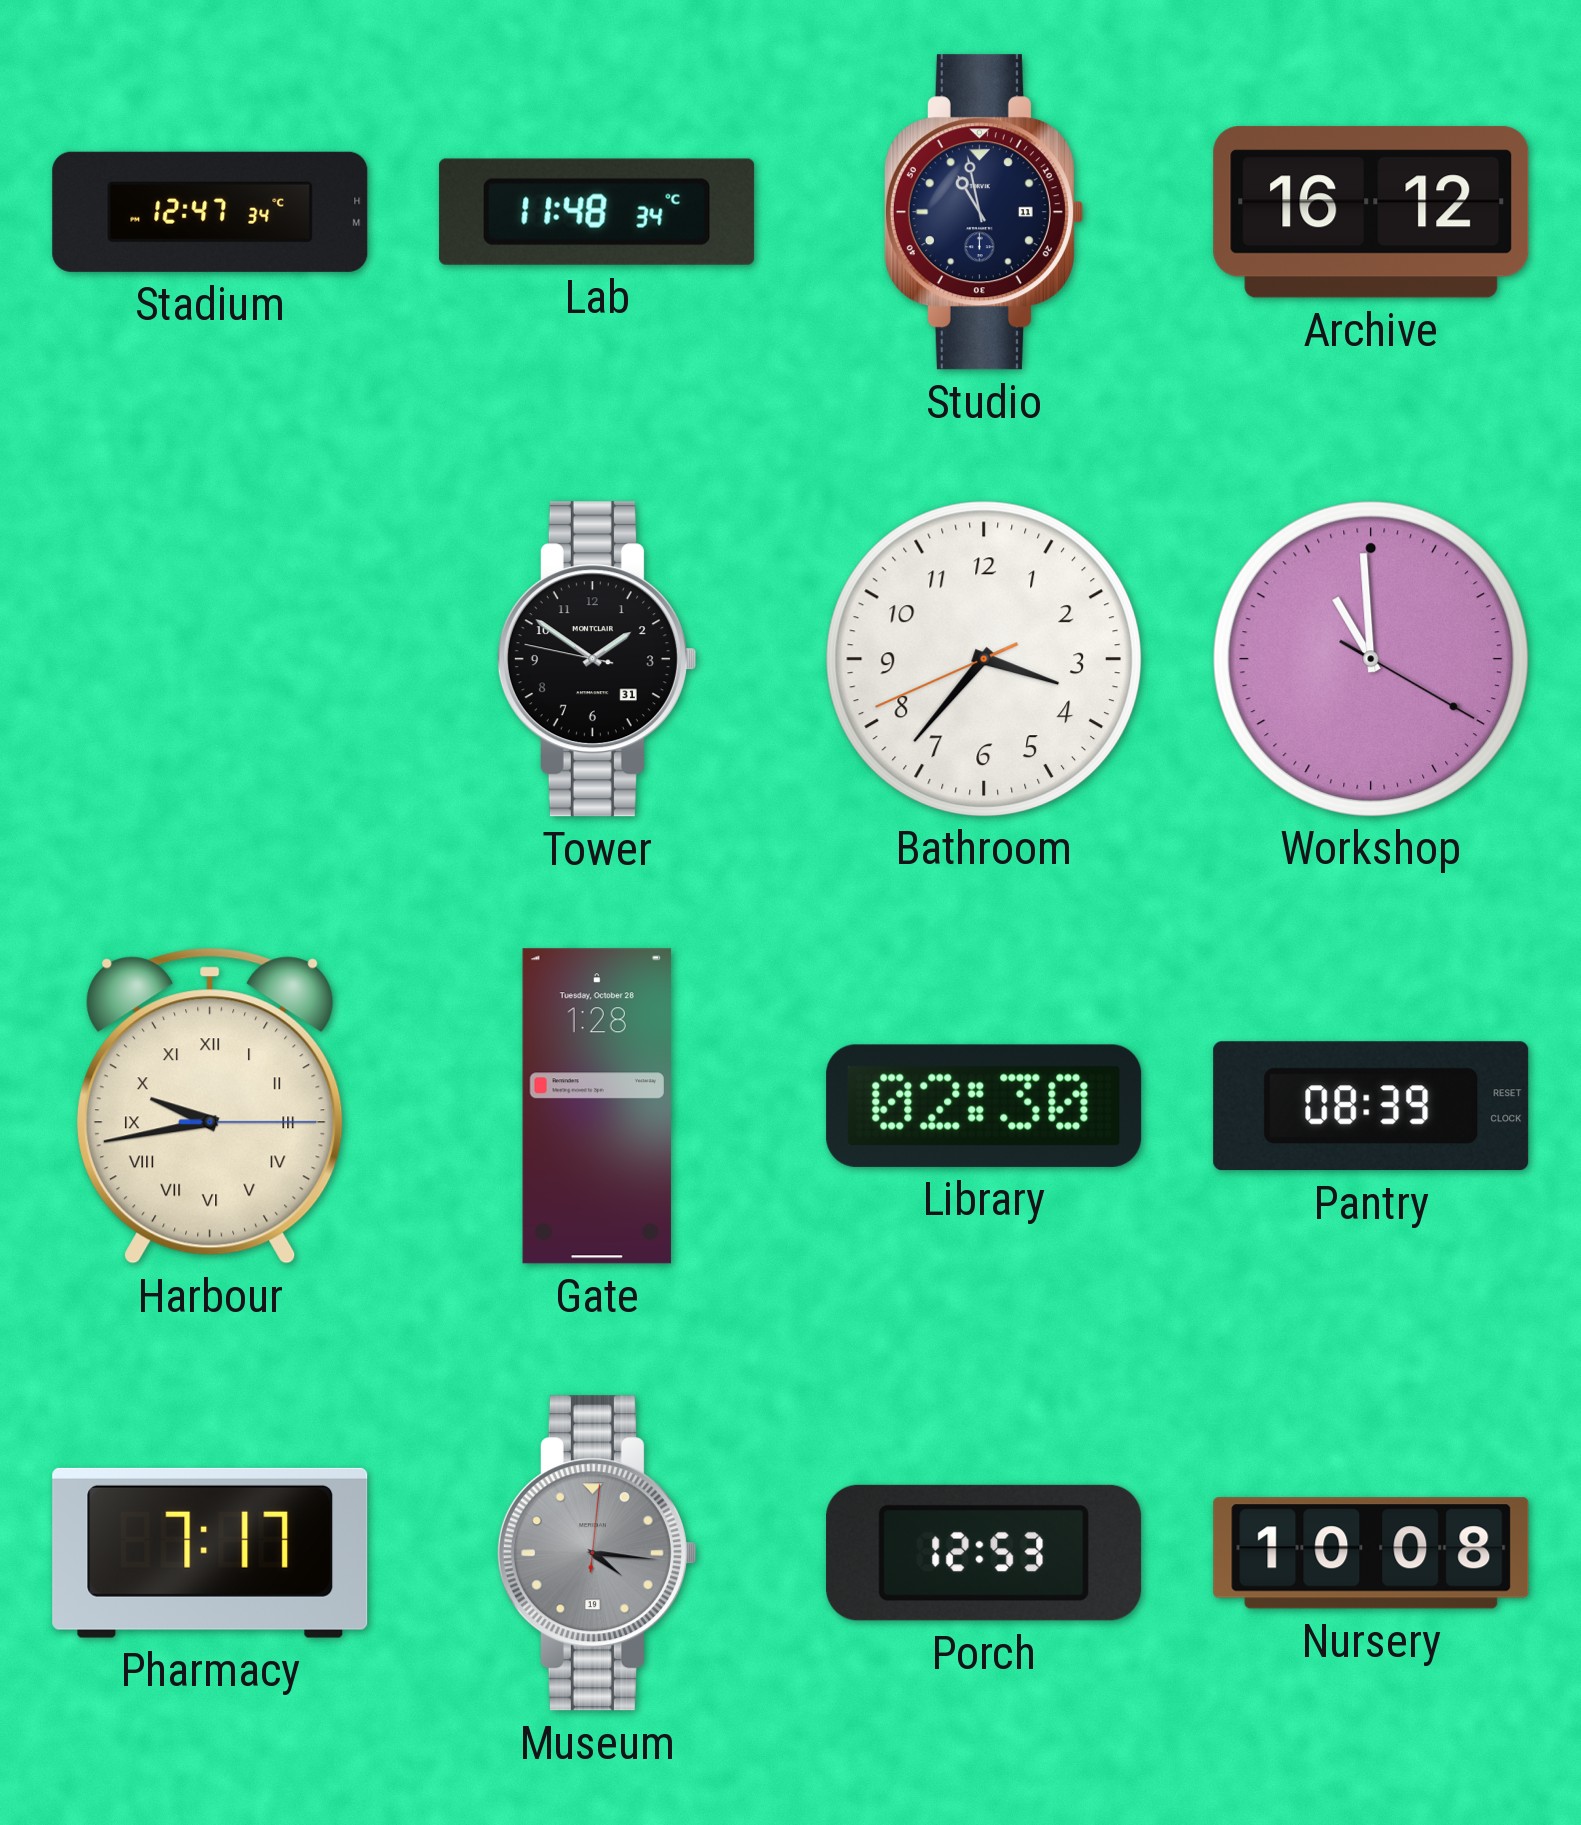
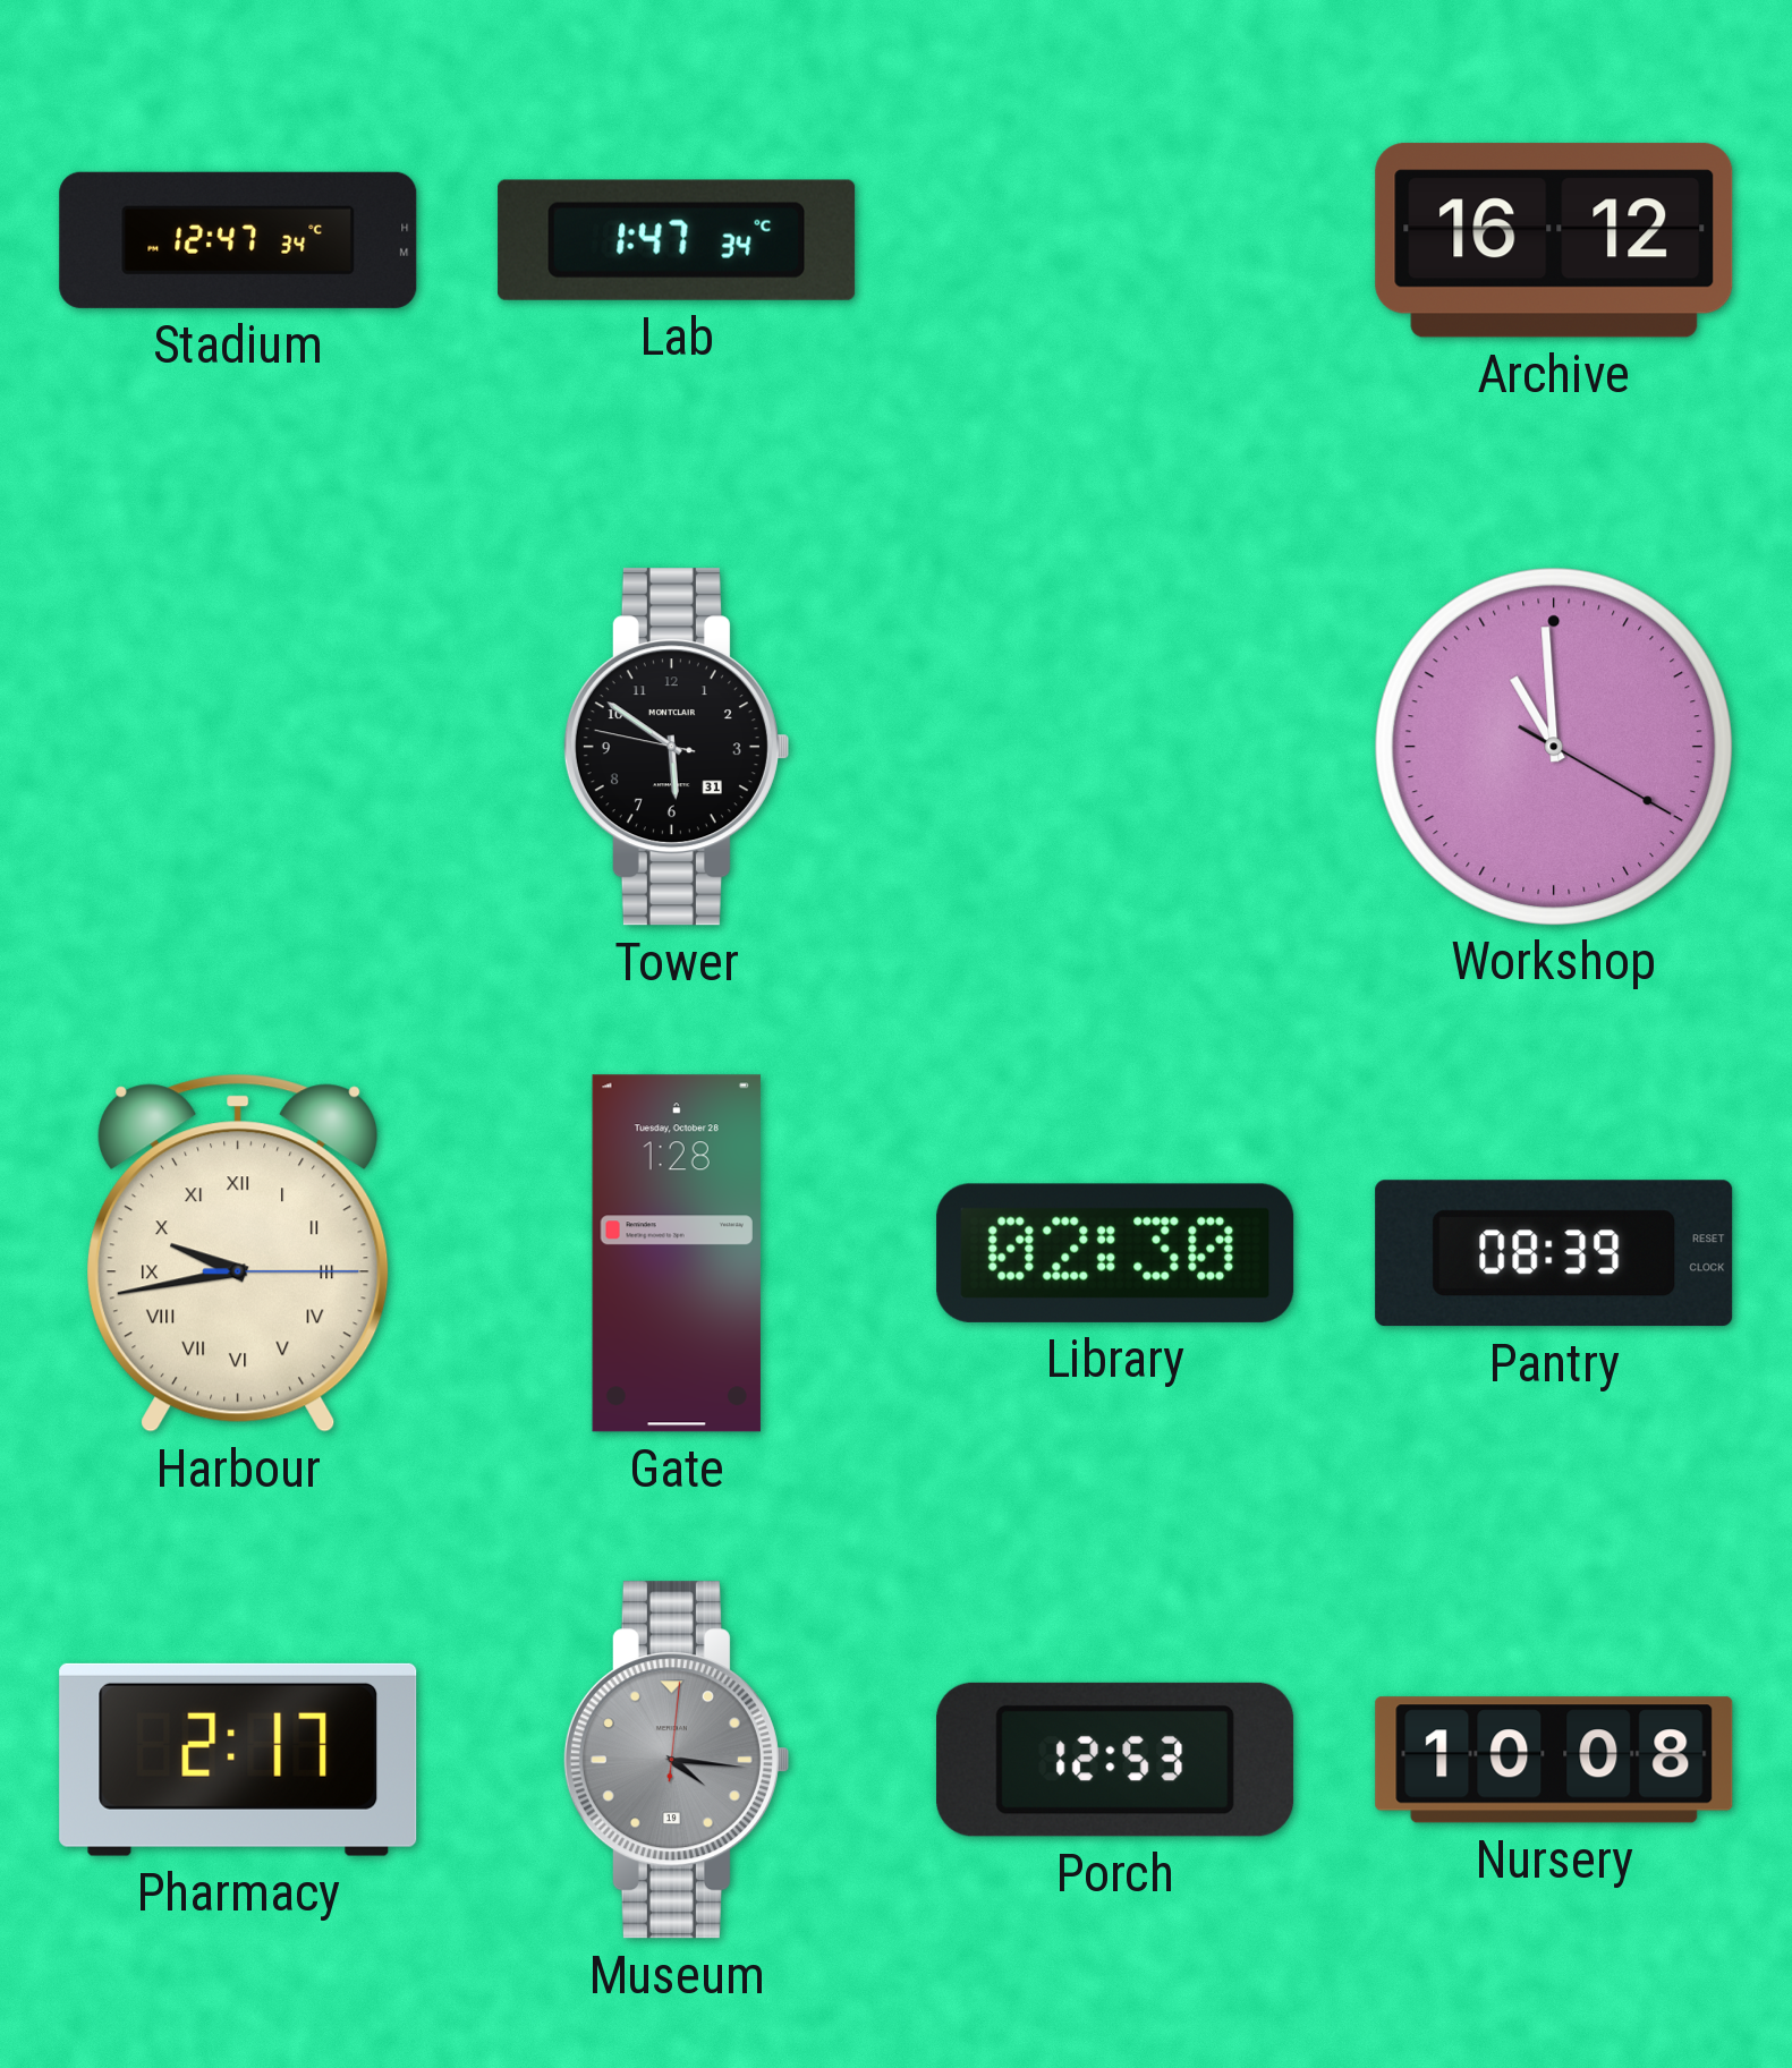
Lab: 11:48 -> 1:47
Studio: 10:58 -> none
Tower: 1:50 -> 5:50
Bathroom: 3:36 -> none
Pharmacy: 7:17 -> 2:17
